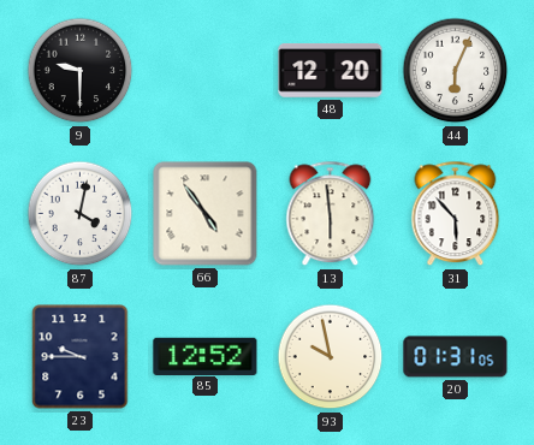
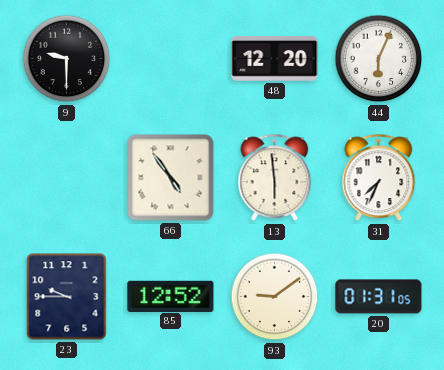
87: 4:02 -> none
31: 5:53 -> 7:34
93: 9:58 -> 9:09
